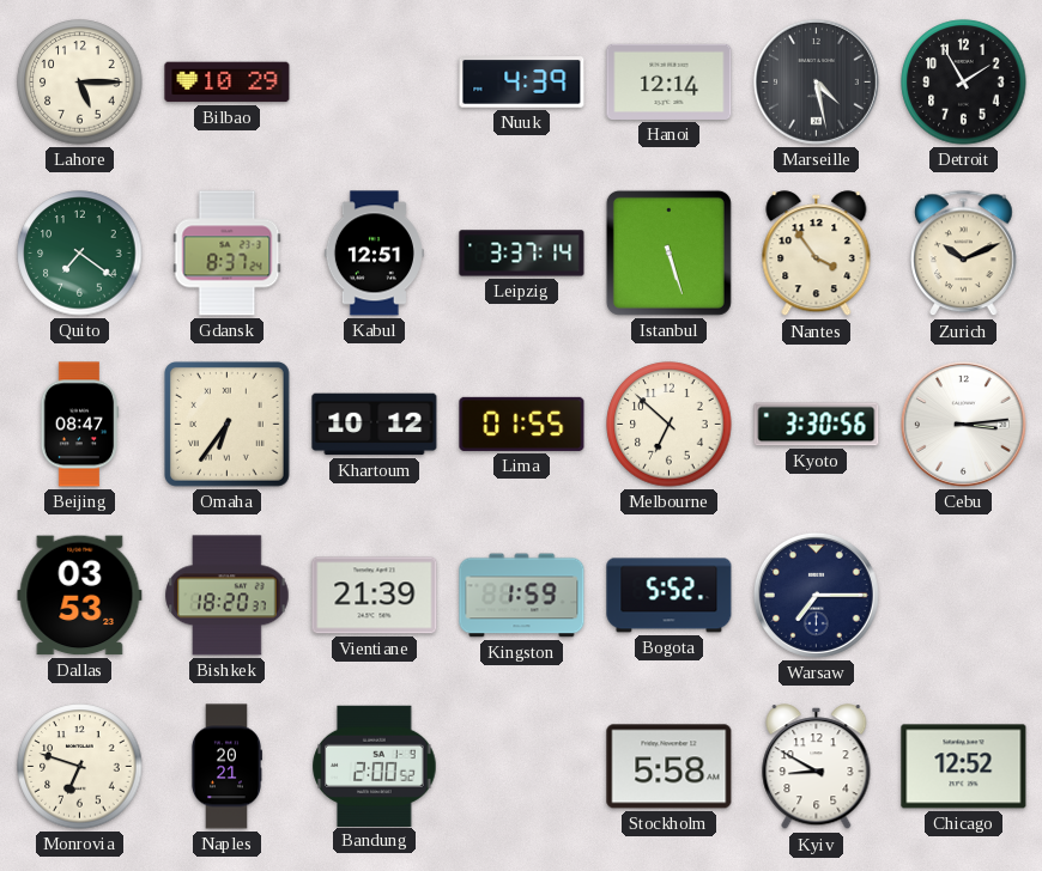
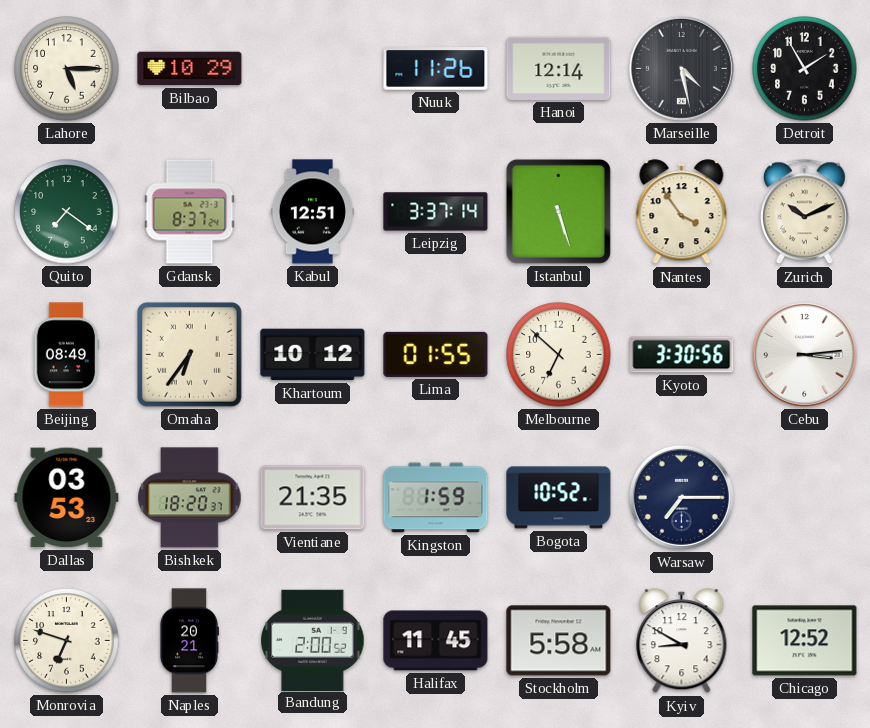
Nuuk: 4:39 -> 11:26
Beijing: 08:47 -> 08:49
Vientiane: 21:39 -> 21:35
Bogota: 5:52 -> 10:52
Halifax: none -> 11:45
